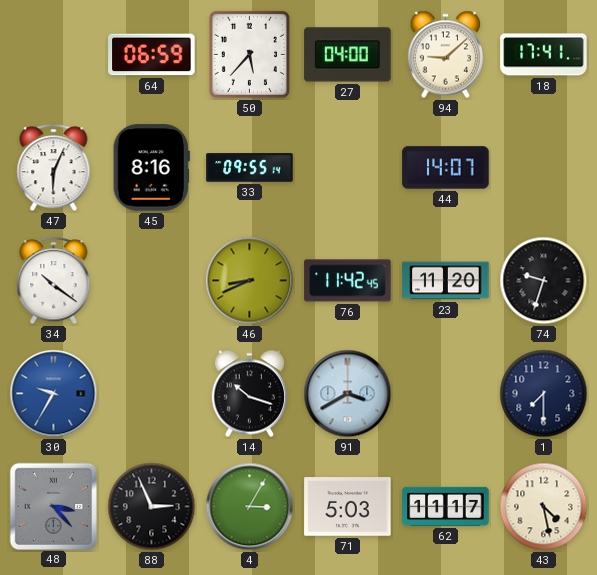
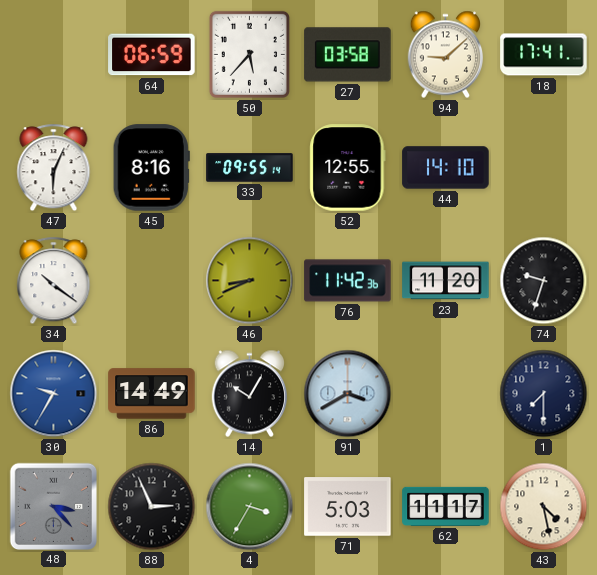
27: 04:00 -> 03:58
52: none -> 12:55
44: 14:07 -> 14:10
76: 11:42:45 -> 11:42:36
86: none -> 14:49
14: 10:18 -> 10:05
4: 3:05 -> 3:35
